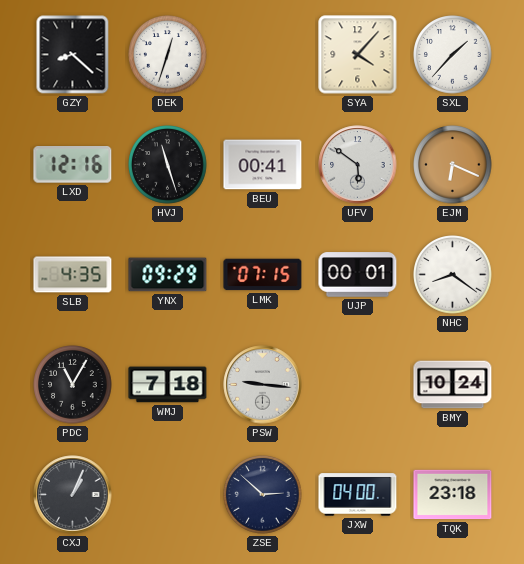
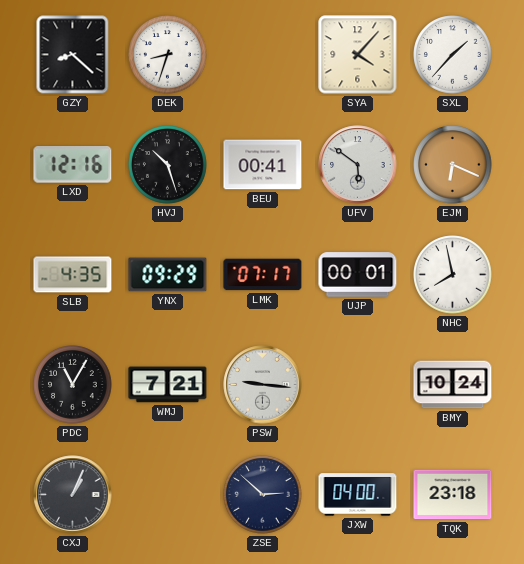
DEK: 12:33 -> 8:33
HVJ: 11:27 -> 10:27
LMK: 07:15 -> 07:17
NHC: 8:21 -> 7:58
WMJ: 7:18 -> 7:21
